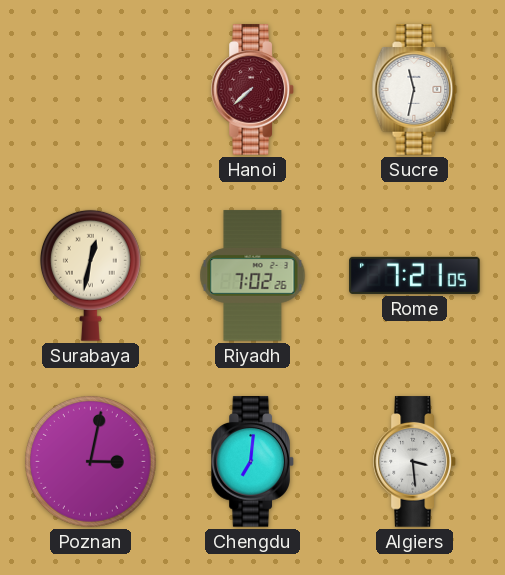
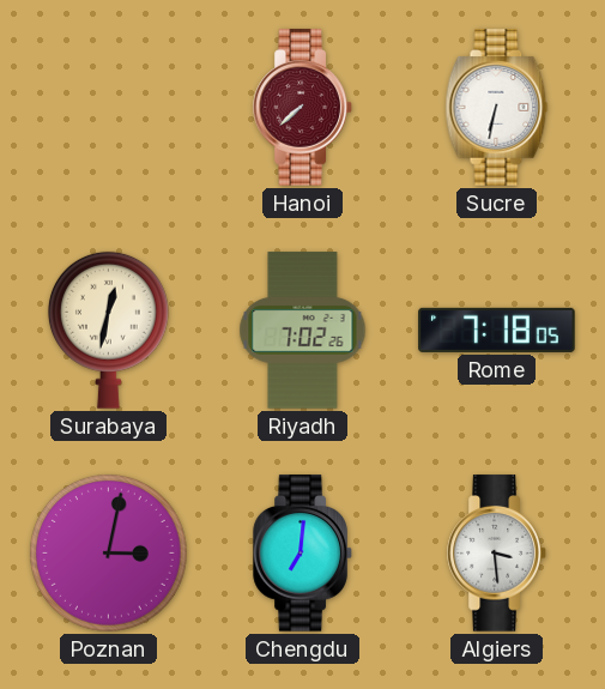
Sucre: 11:32 -> 6:32
Rome: 7:21 -> 7:18
